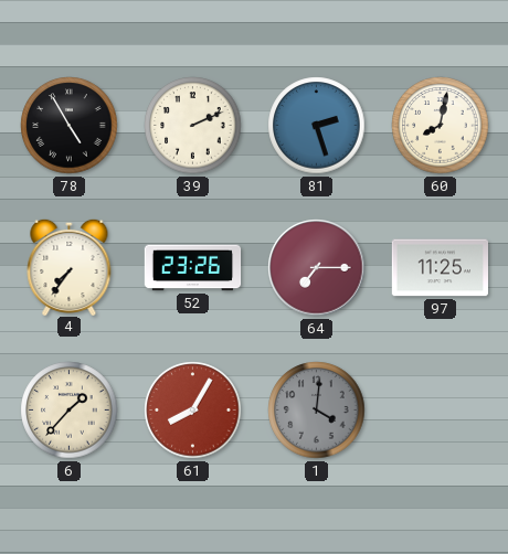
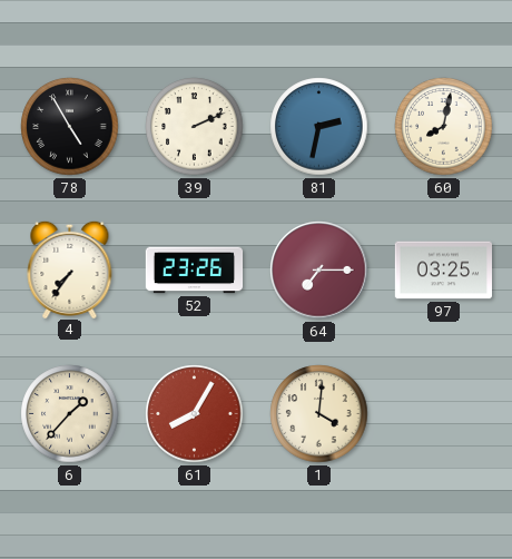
81: 2:27 -> 2:32
97: 11:25 -> 03:25
1 dial: grey -> cream
